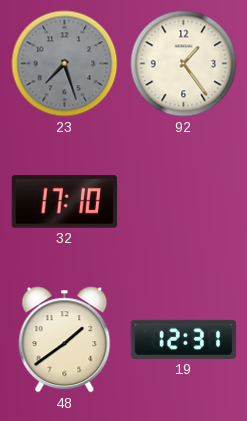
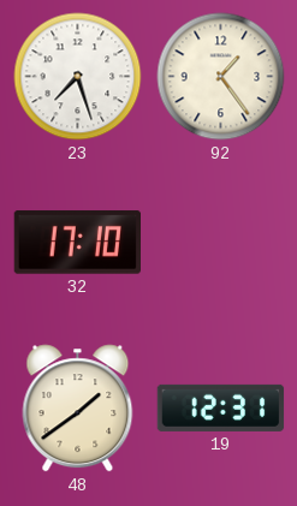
23 dial: grey -> white
